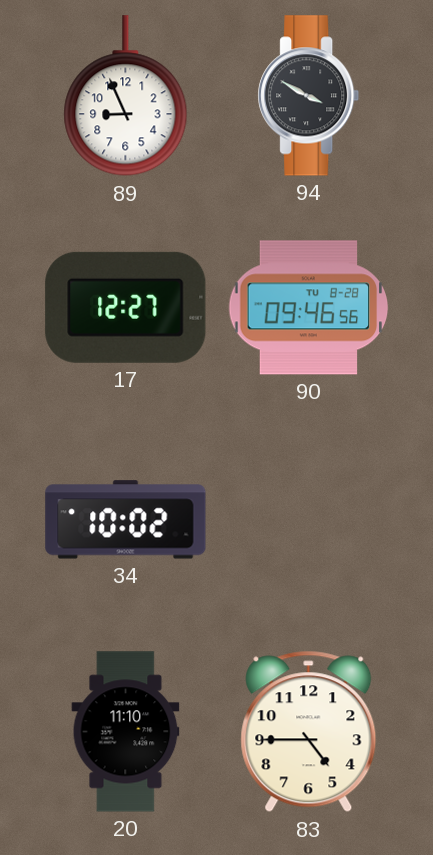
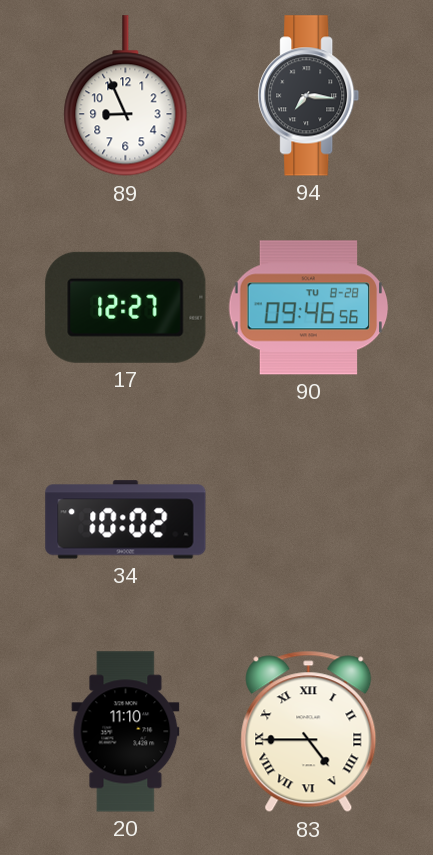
94: 3:50 -> 7:16
83 numerals: Arabic -> Roman
